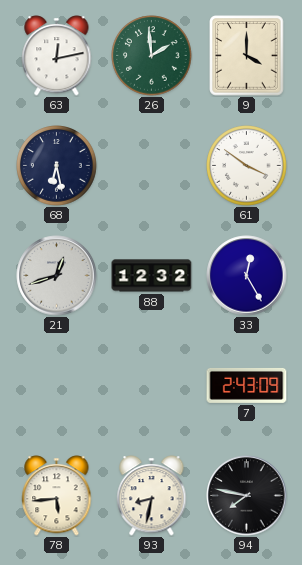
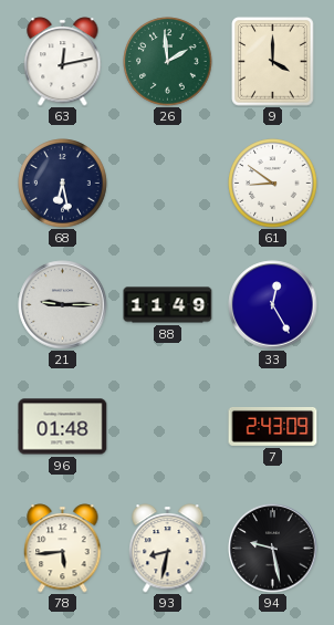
61: 3:51 -> 8:51
21: 12:42 -> 9:15
88: 12:32 -> 11:49
96: none -> 01:48
94: 7:47 -> 9:28
